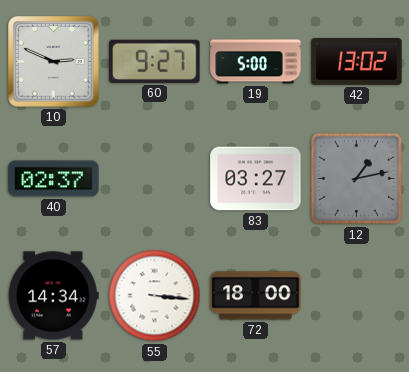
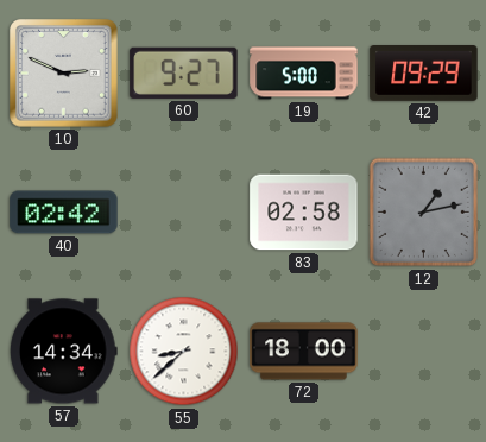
42: 13:02 -> 09:29
40: 02:37 -> 02:42
83: 03:27 -> 02:58
55: 3:16 -> 8:38
